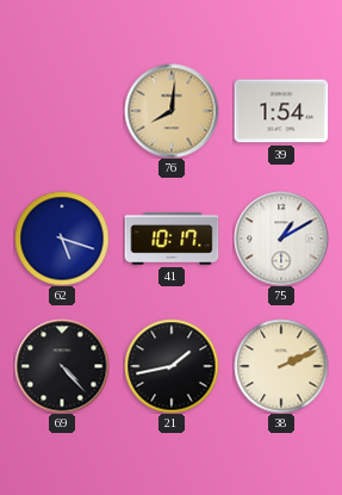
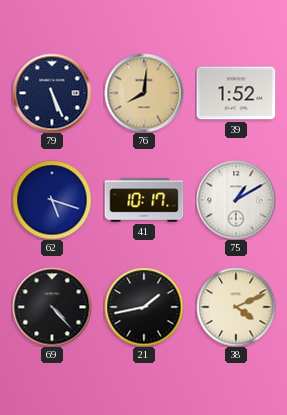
79: none -> 5:26
39: 1:54 -> 1:52
38: 2:11 -> 4:11
